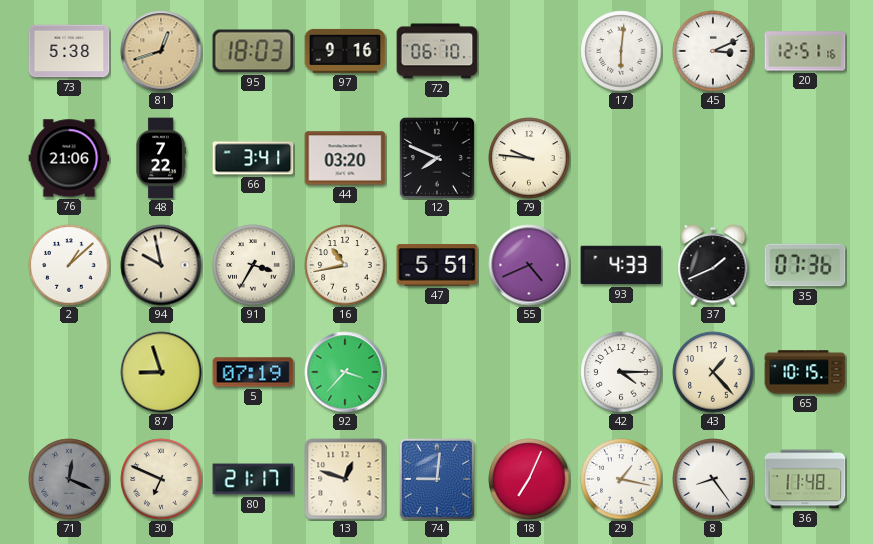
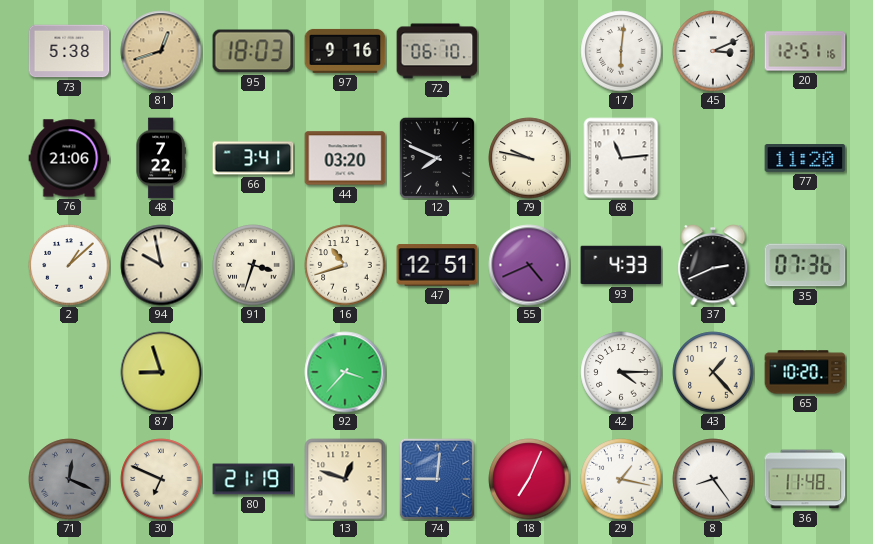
79: 9:46 -> 9:47
68: none -> 11:14
77: none -> 11:20
91: 3:35 -> 3:33
16: 10:43 -> 10:42
47: 5:51 -> 12:51
37: 1:41 -> 2:41
5: 07:19 -> none
65: 10:15 -> 10:20
80: 21:17 -> 21:19
